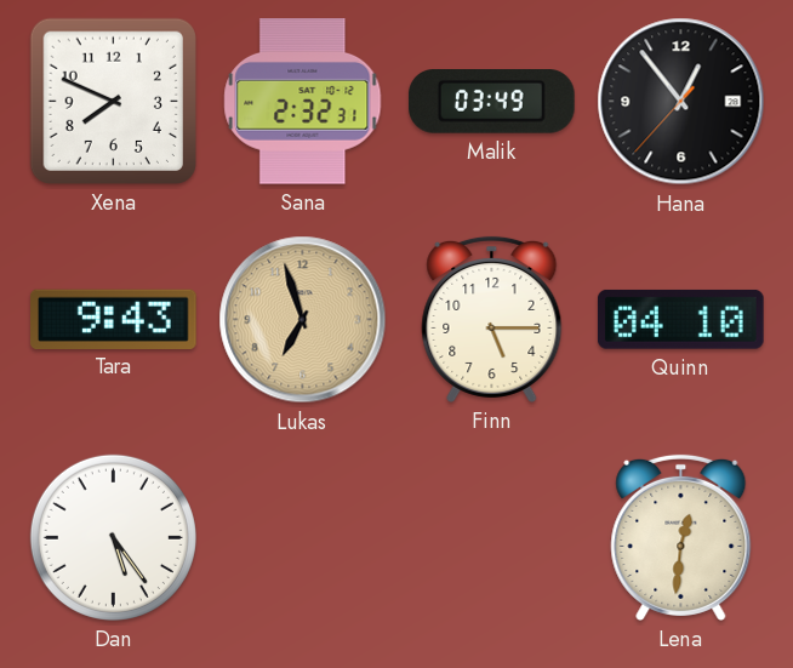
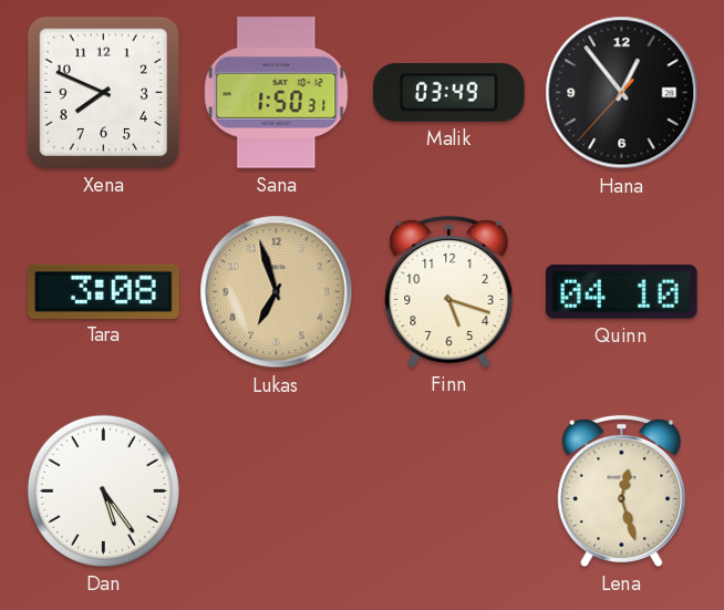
Sana: 2:32 -> 1:50
Tara: 9:43 -> 3:08
Finn: 5:15 -> 5:18
Lena: 12:31 -> 12:27
